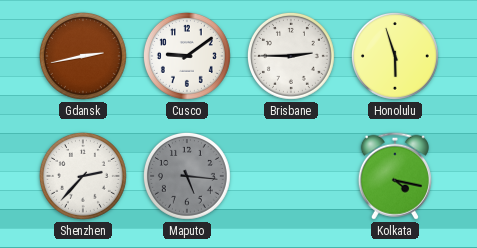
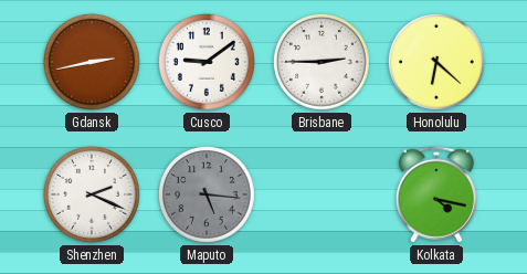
Honolulu: 5:57 -> 6:22
Shenzhen: 2:37 -> 2:19
